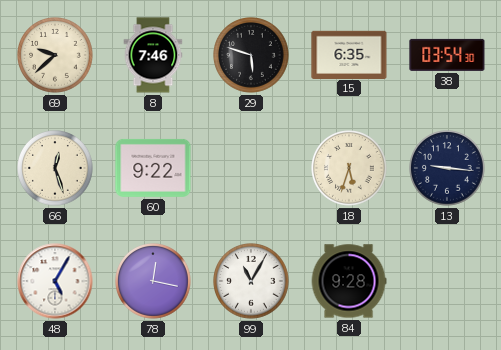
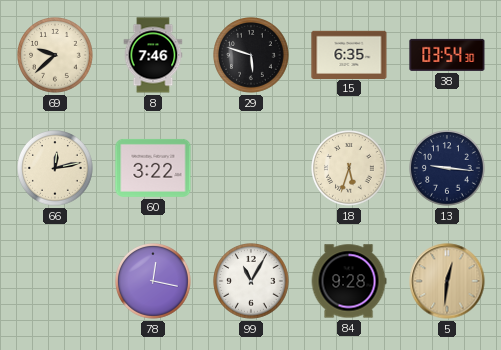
66: 12:27 -> 12:13
60: 9:22 -> 3:22
48: 5:05 -> none
5: none -> 12:31
